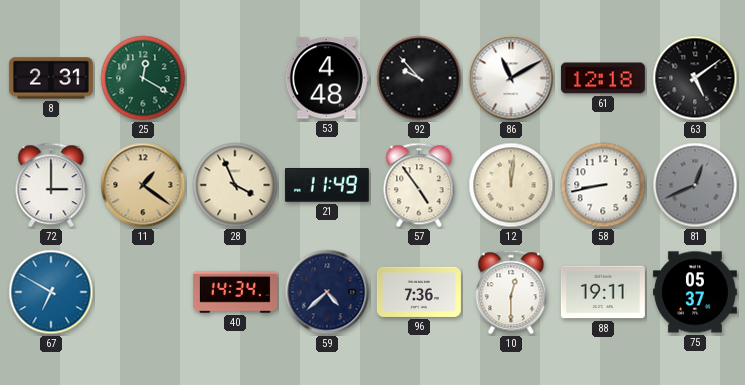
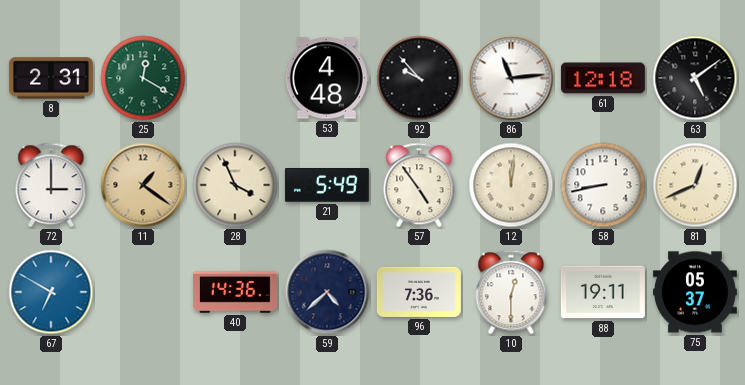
86: 11:10 -> 11:14
21: 11:49 -> 5:49
81 dial: grey -> cream
40: 14:34 -> 14:36
